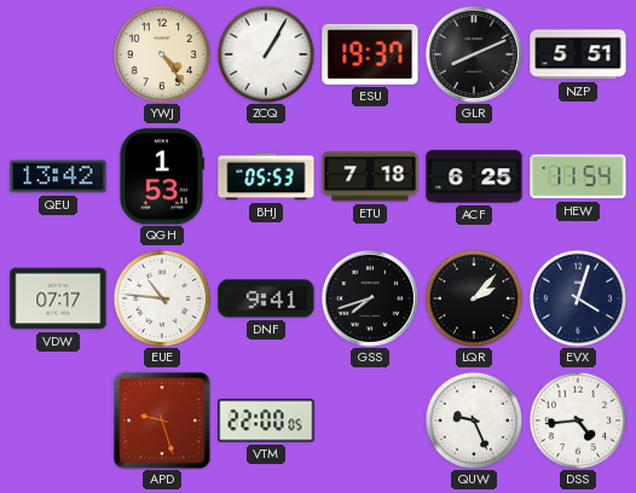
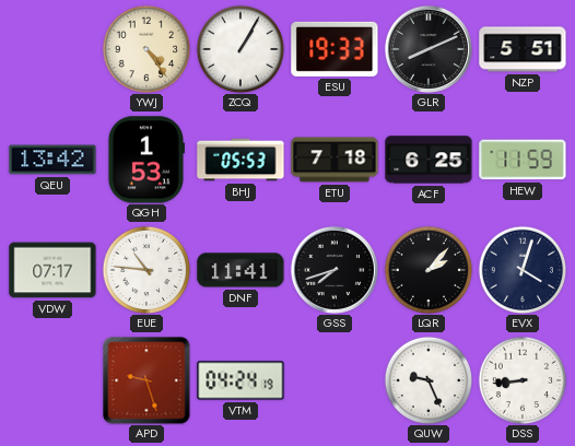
ESU: 19:37 -> 19:33
HEW: 11:54 -> 11:59
DNF: 9:41 -> 11:41
VTM: 22:00 -> 04:24
DSS: 4:44 -> 8:44
